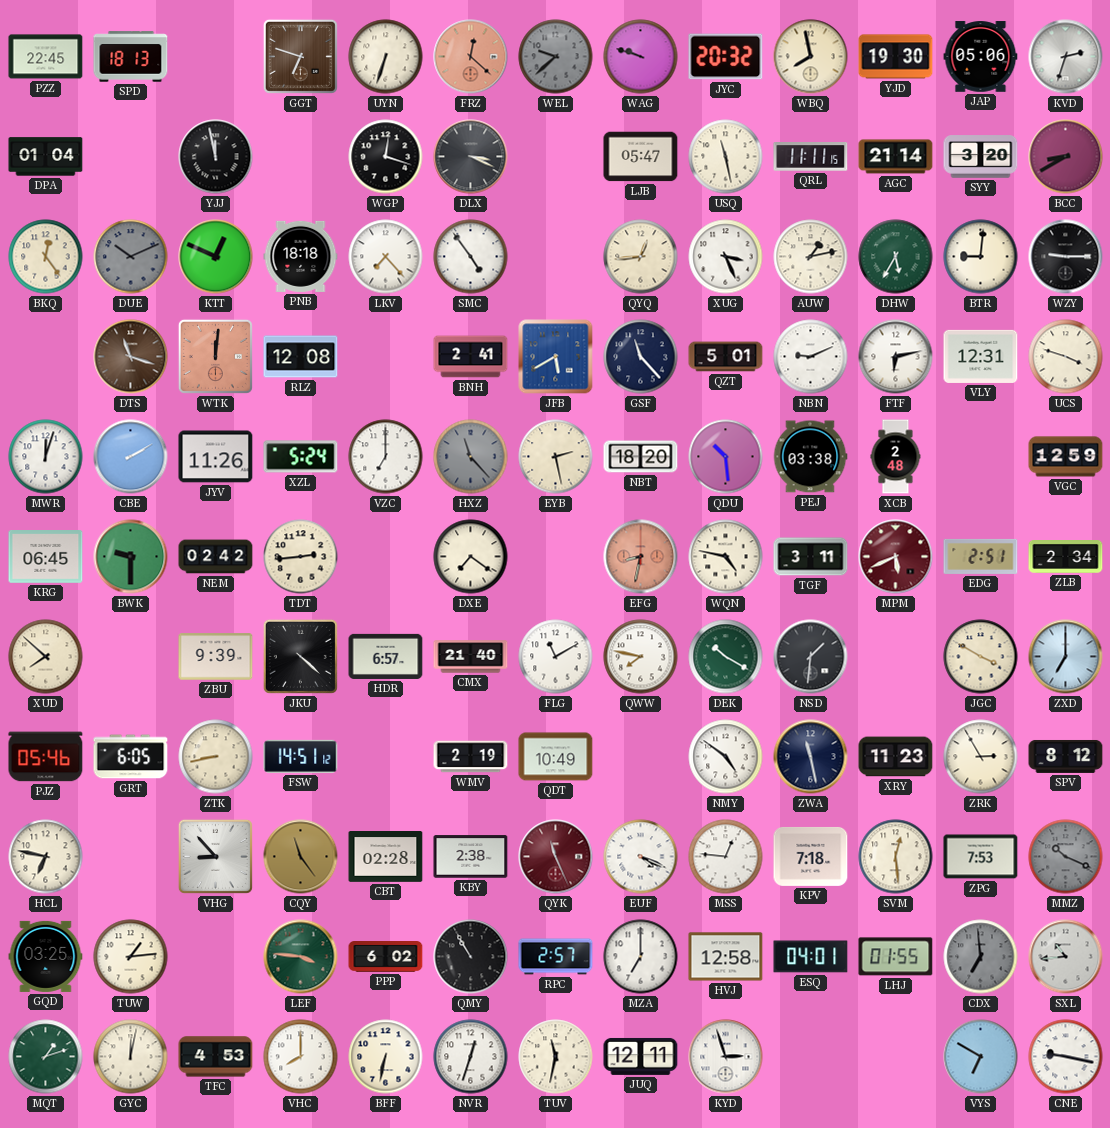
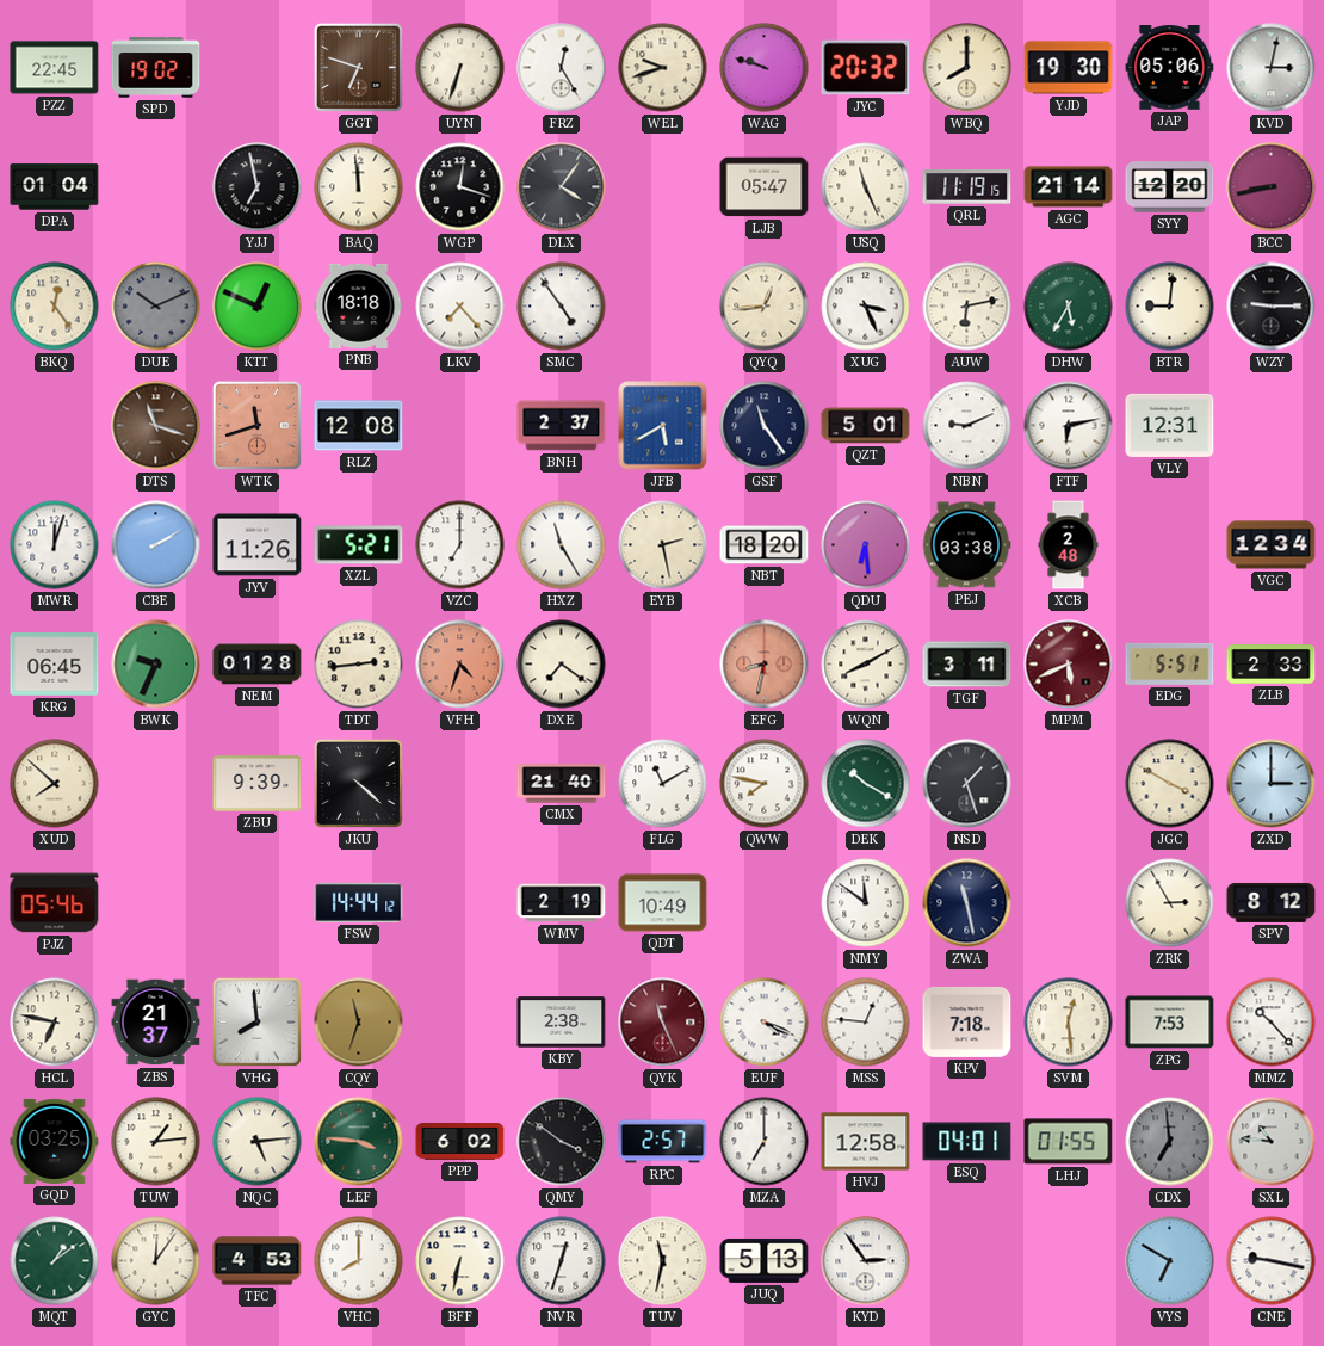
SPD: 18:13 -> 19:02
FRZ: 12:22 -> 12:25
FRZ dial: salmon -> white
WEL: 9:38 -> 9:42
WEL dial: grey -> cream
WBQ: 7:58 -> 8:00
KVD: 2:33 -> 3:02
YJJ: 11:58 -> 6:58
BAQ: none -> 11:59
DLX: 3:19 -> 4:06
USQ: 11:28 -> 11:26
QRL: 11:11 -> 11:19
SYY: 3:20 -> 12:20
BCC: 8:40 -> 8:43
AUW: 1:13 -> 6:13
WTK: 12:01 -> 11:42
BNH: 2:41 -> 2:37
GSF: 11:23 -> 11:24
UCS: 3:48 -> none
XZL: 5:24 -> 5:21
HXZ: 11:23 -> 11:25
HXZ dial: grey -> white
QDU: 10:29 -> 6:29
VGC: 12:59 -> 12:34
BWK: 9:30 -> 9:34
NEM: 02:42 -> 01:28
VFH: none -> 4:33
WQN: 4:47 -> 8:10
EDG: 2:51 -> 5:51
ZLB: 2:34 -> 2:33
HDR: 6:57 -> none
NSD: 1:31 -> 1:27
ZXD: 7:00 -> 3:00
GRT: 6:05 -> none
ZTK: 8:43 -> none
FSW: 14:51 -> 14:44
NMY: 4:51 -> 11:51
XRY: 11:23 -> none
ZBS: none -> 21:37
VHG: 8:53 -> 7:59
CQY: 11:24 -> 11:33
CBT: 02:28 -> none
MMZ: 10:19 -> 10:23
MMZ dial: grey -> white
NQC: none -> 5:14
QMY: 10:55 -> 3:51
SXL: 10:44 -> 10:46
MQT: 1:12 -> 1:09
GYC: 12:02 -> 12:06
JUQ: 12:11 -> 5:13
KYD: 2:57 -> 2:54
